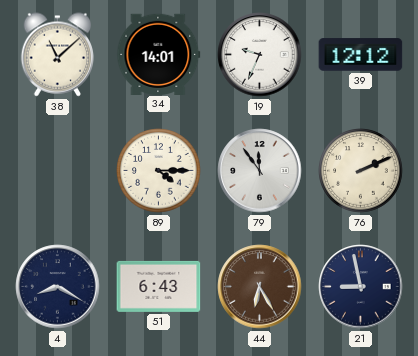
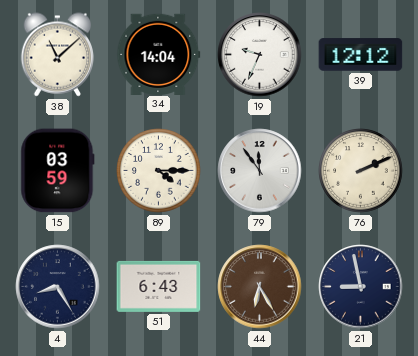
34: 14:01 -> 14:04
15: none -> 03:59
4: 8:20 -> 8:25
